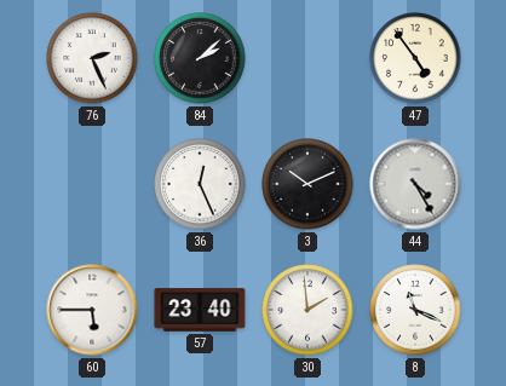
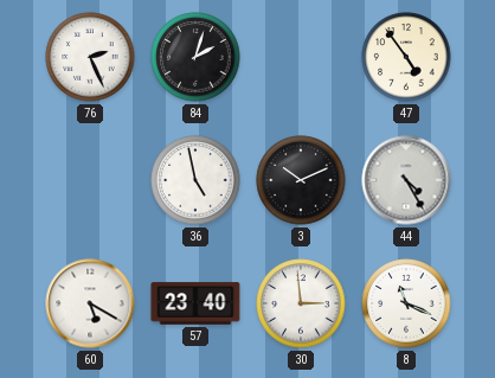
84: 2:08 -> 2:03
36: 12:26 -> 4:58
60: 5:45 -> 5:20
30: 1:59 -> 2:59
